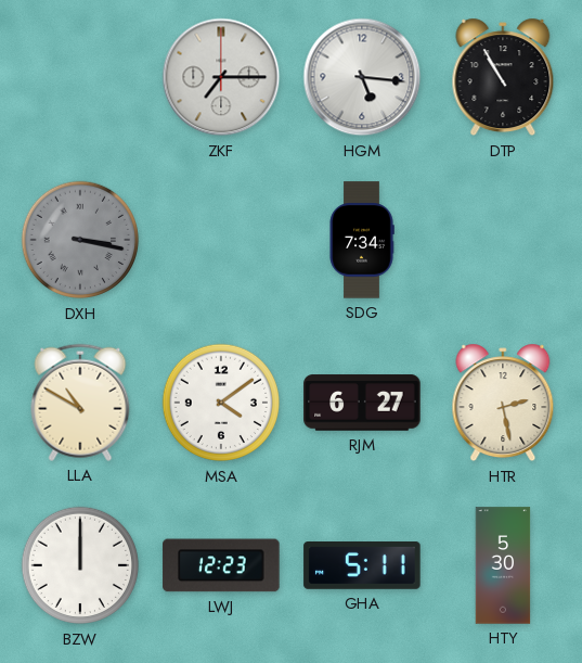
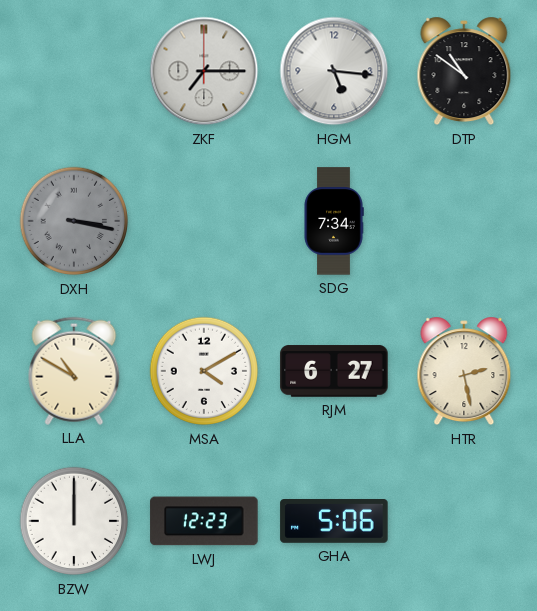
DTP: 10:55 -> 10:51
MSA: 4:09 -> 4:10
GHA: 5:11 -> 5:06
HTY: 5:30 -> none
